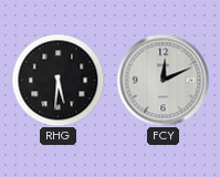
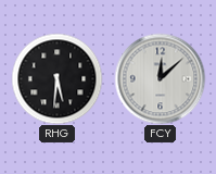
FCY: 12:11 -> 12:08
